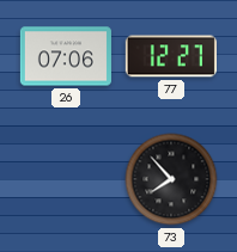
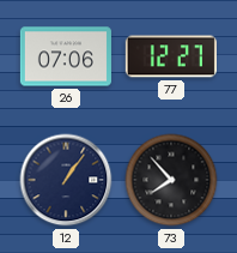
12: none -> 1:06
